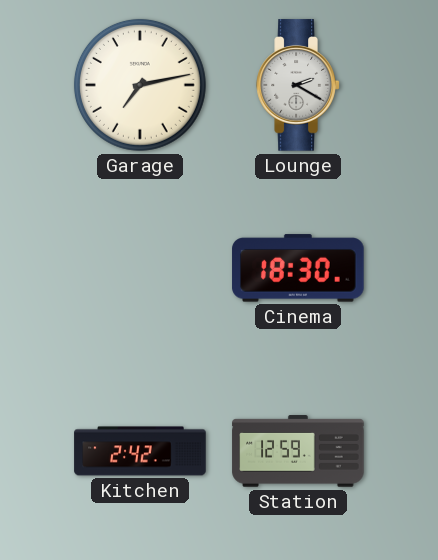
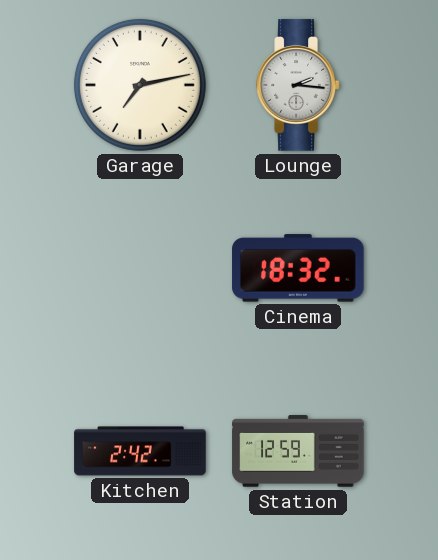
Lounge: 2:20 -> 2:16
Cinema: 18:30 -> 18:32
